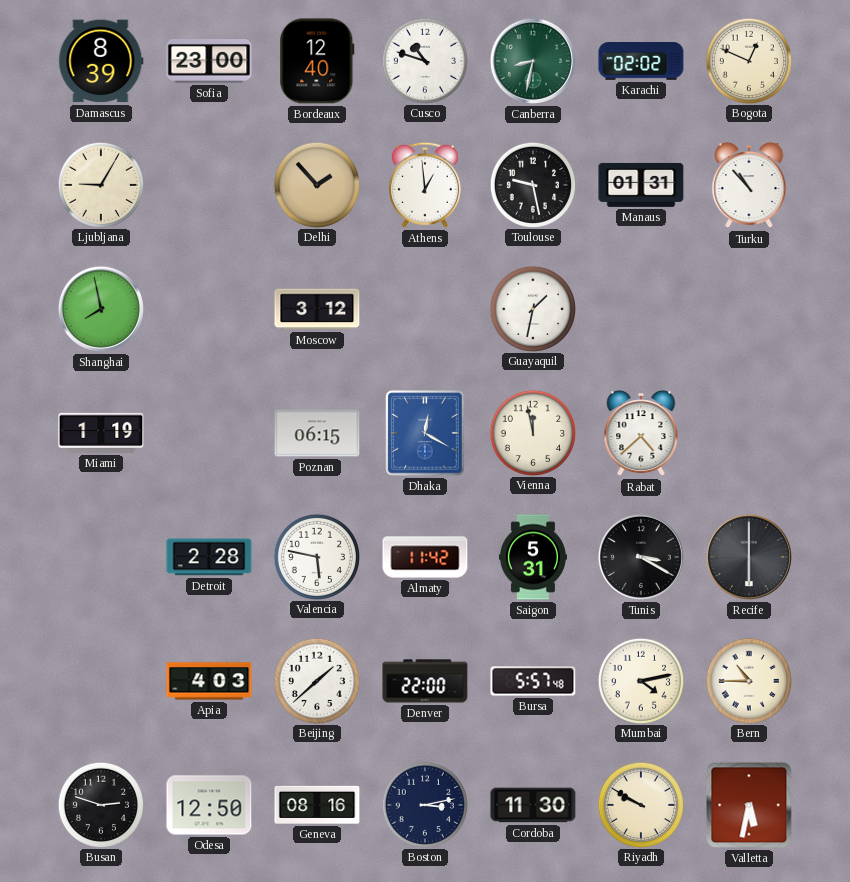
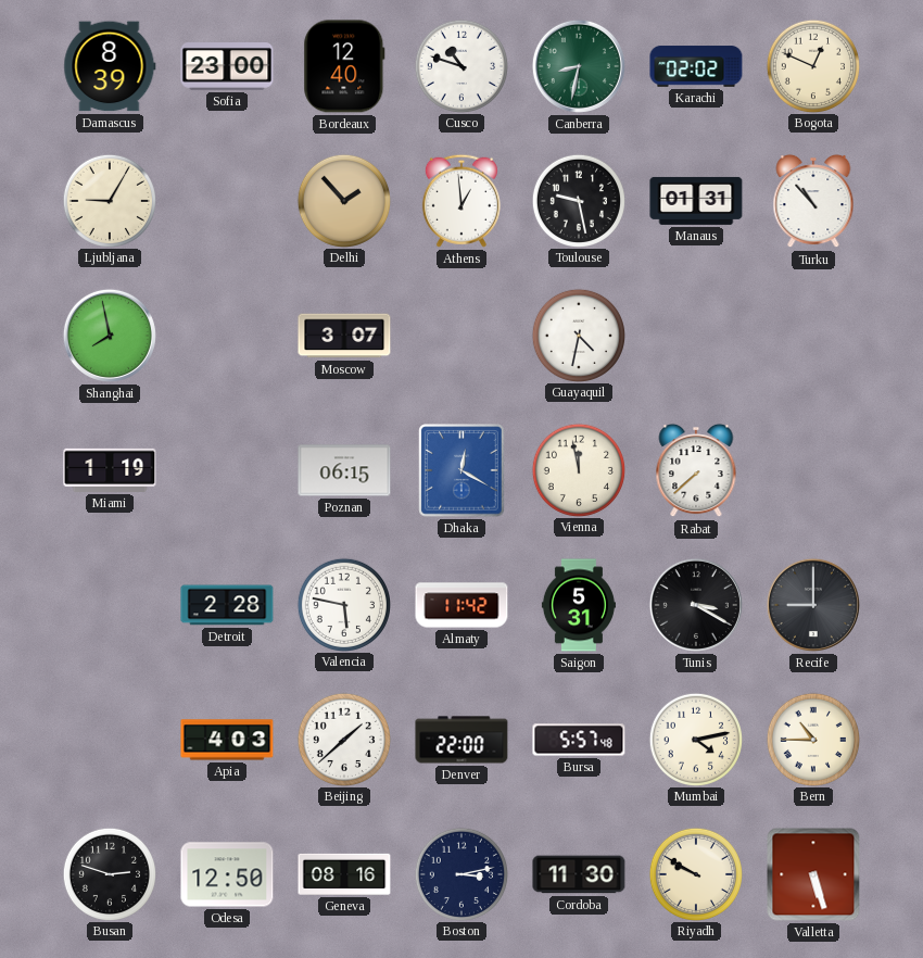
Moscow: 3:12 -> 3:07
Guayaquil: 1:32 -> 4:32
Rabat: 4:38 -> 7:38
Recife: 6:00 -> 9:00
Valletta: 5:32 -> 5:27
